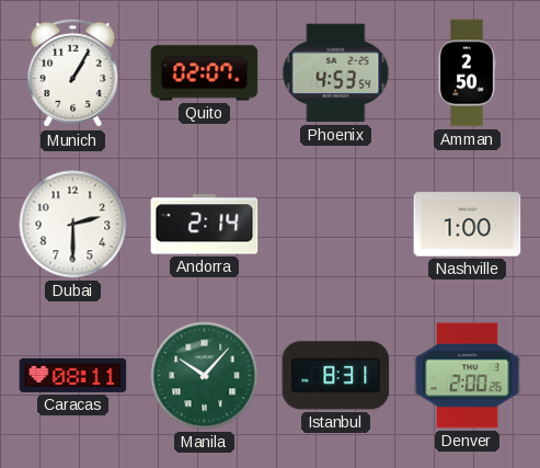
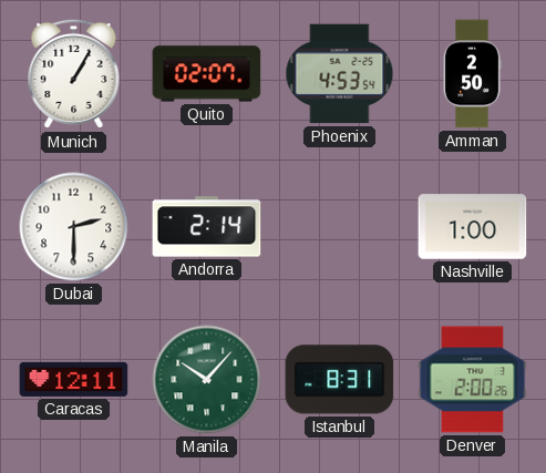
Caracas: 08:11 -> 12:11
